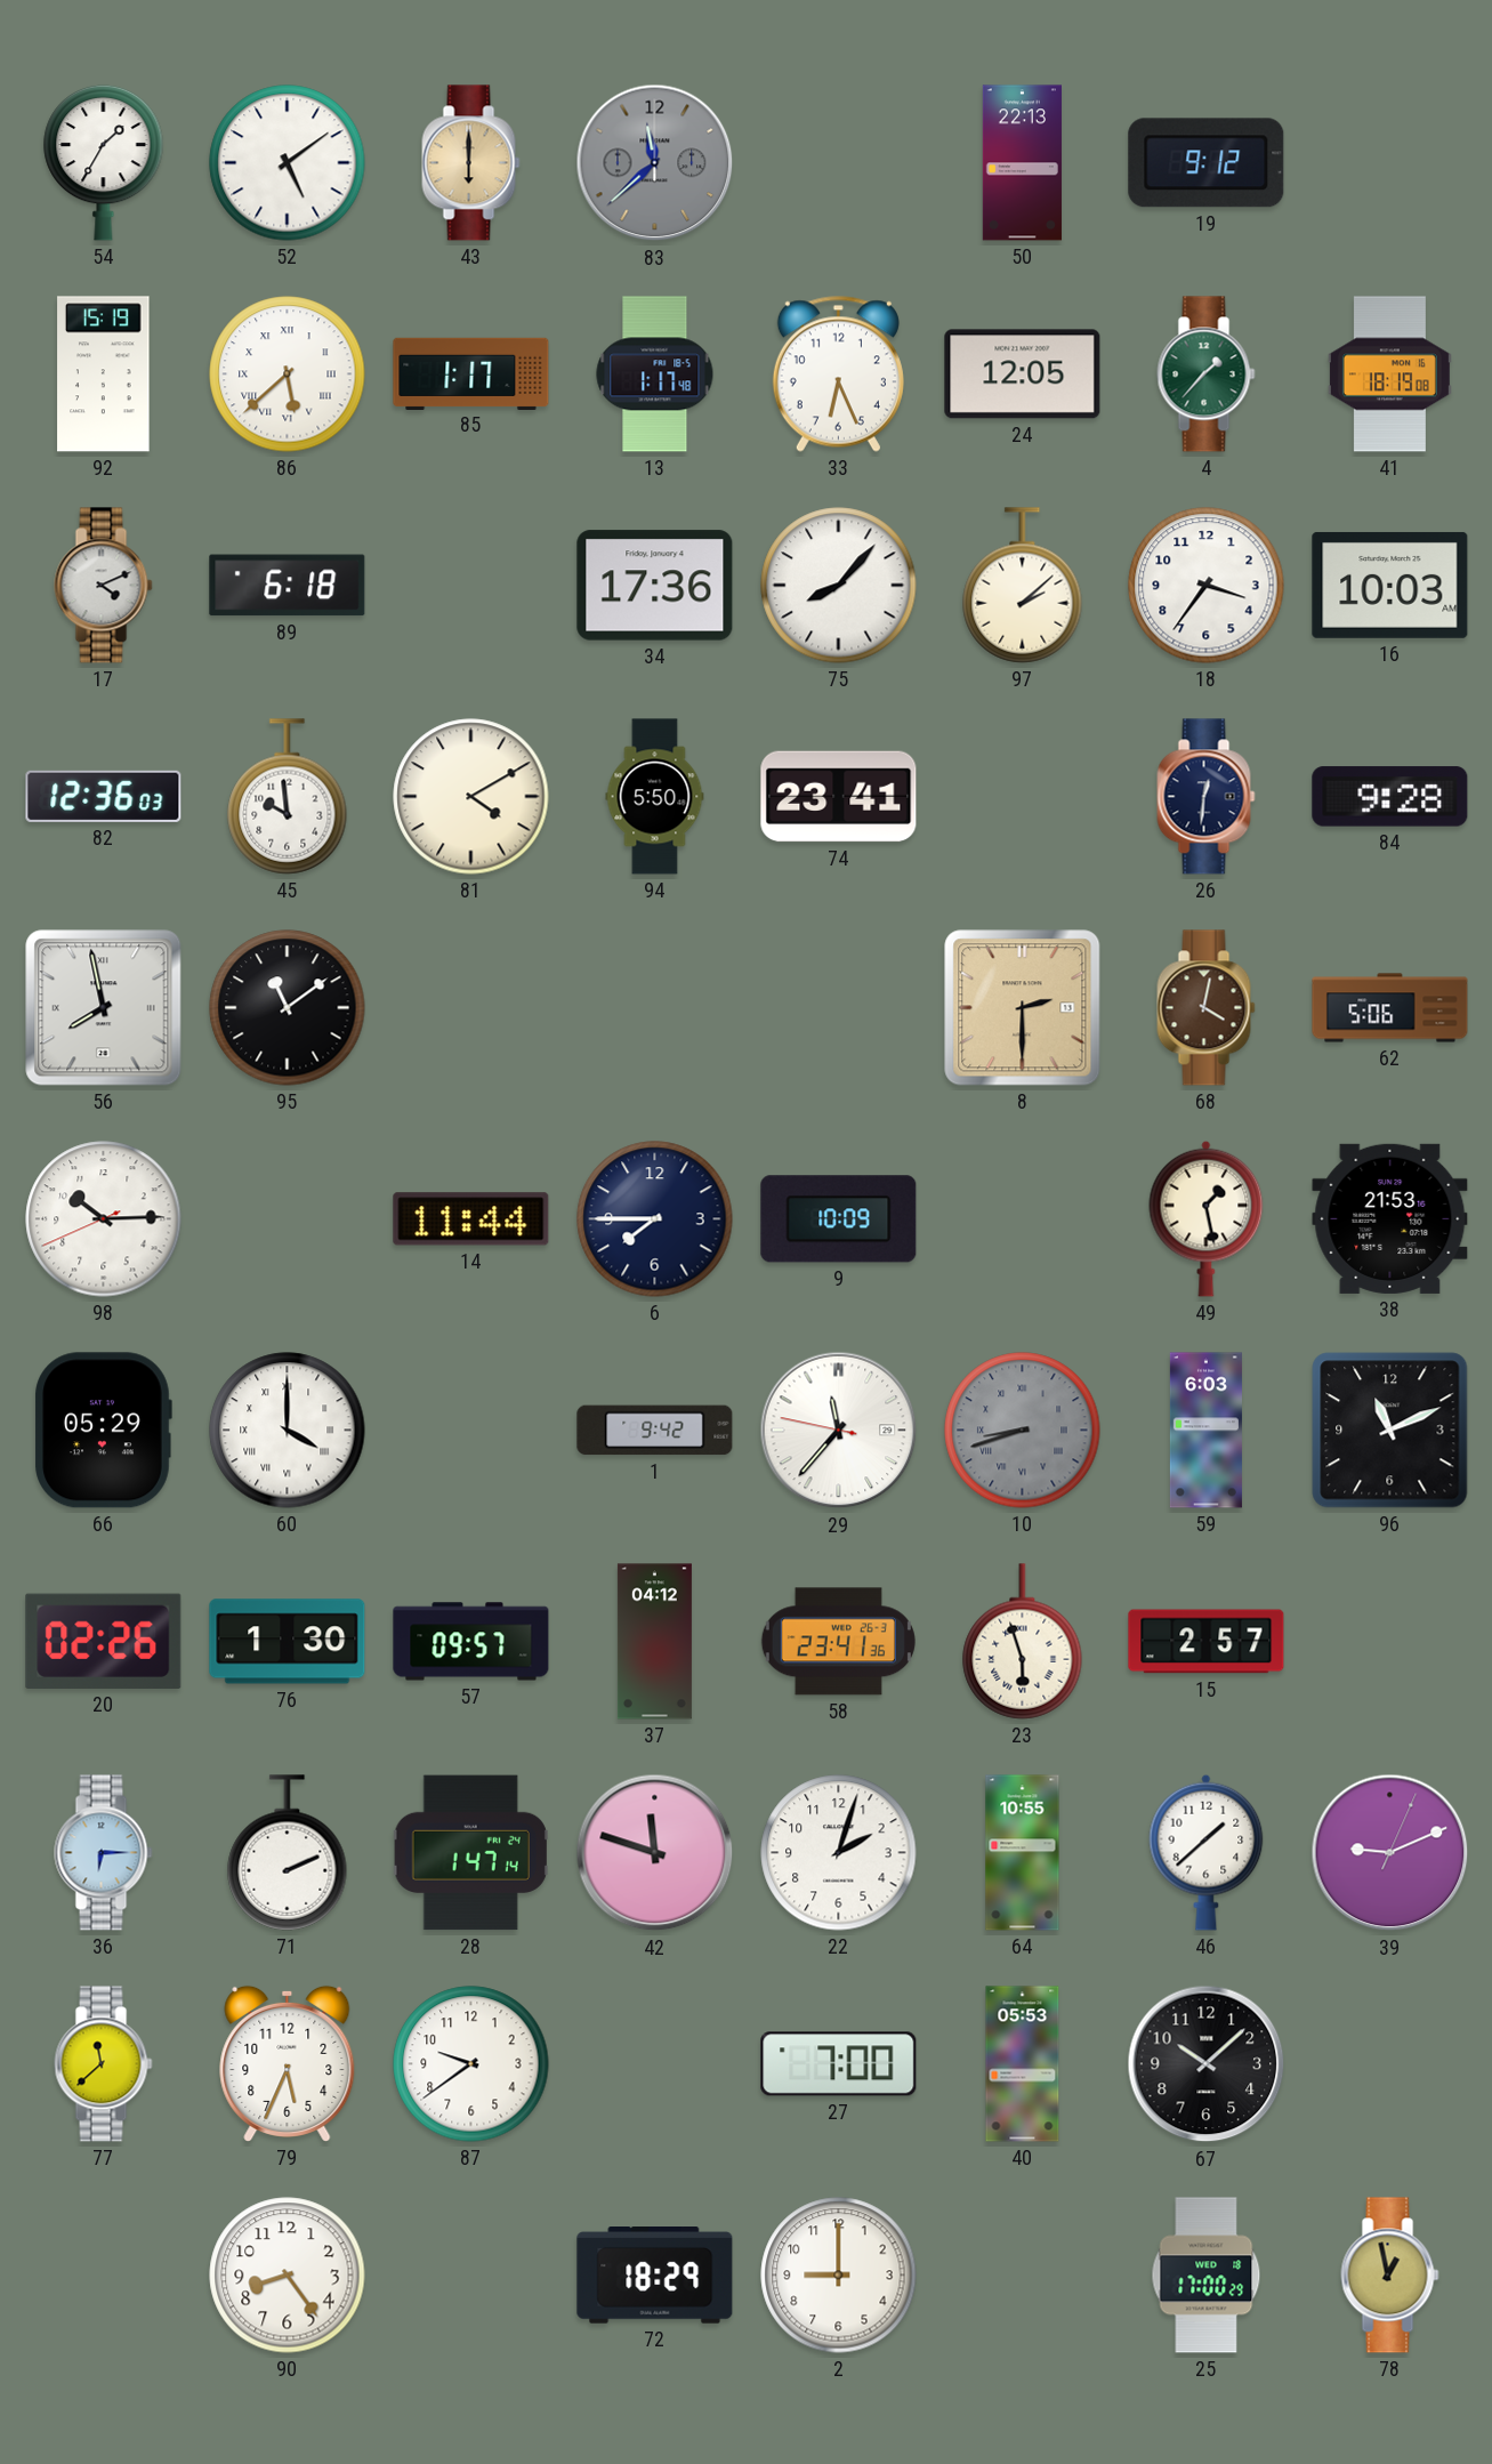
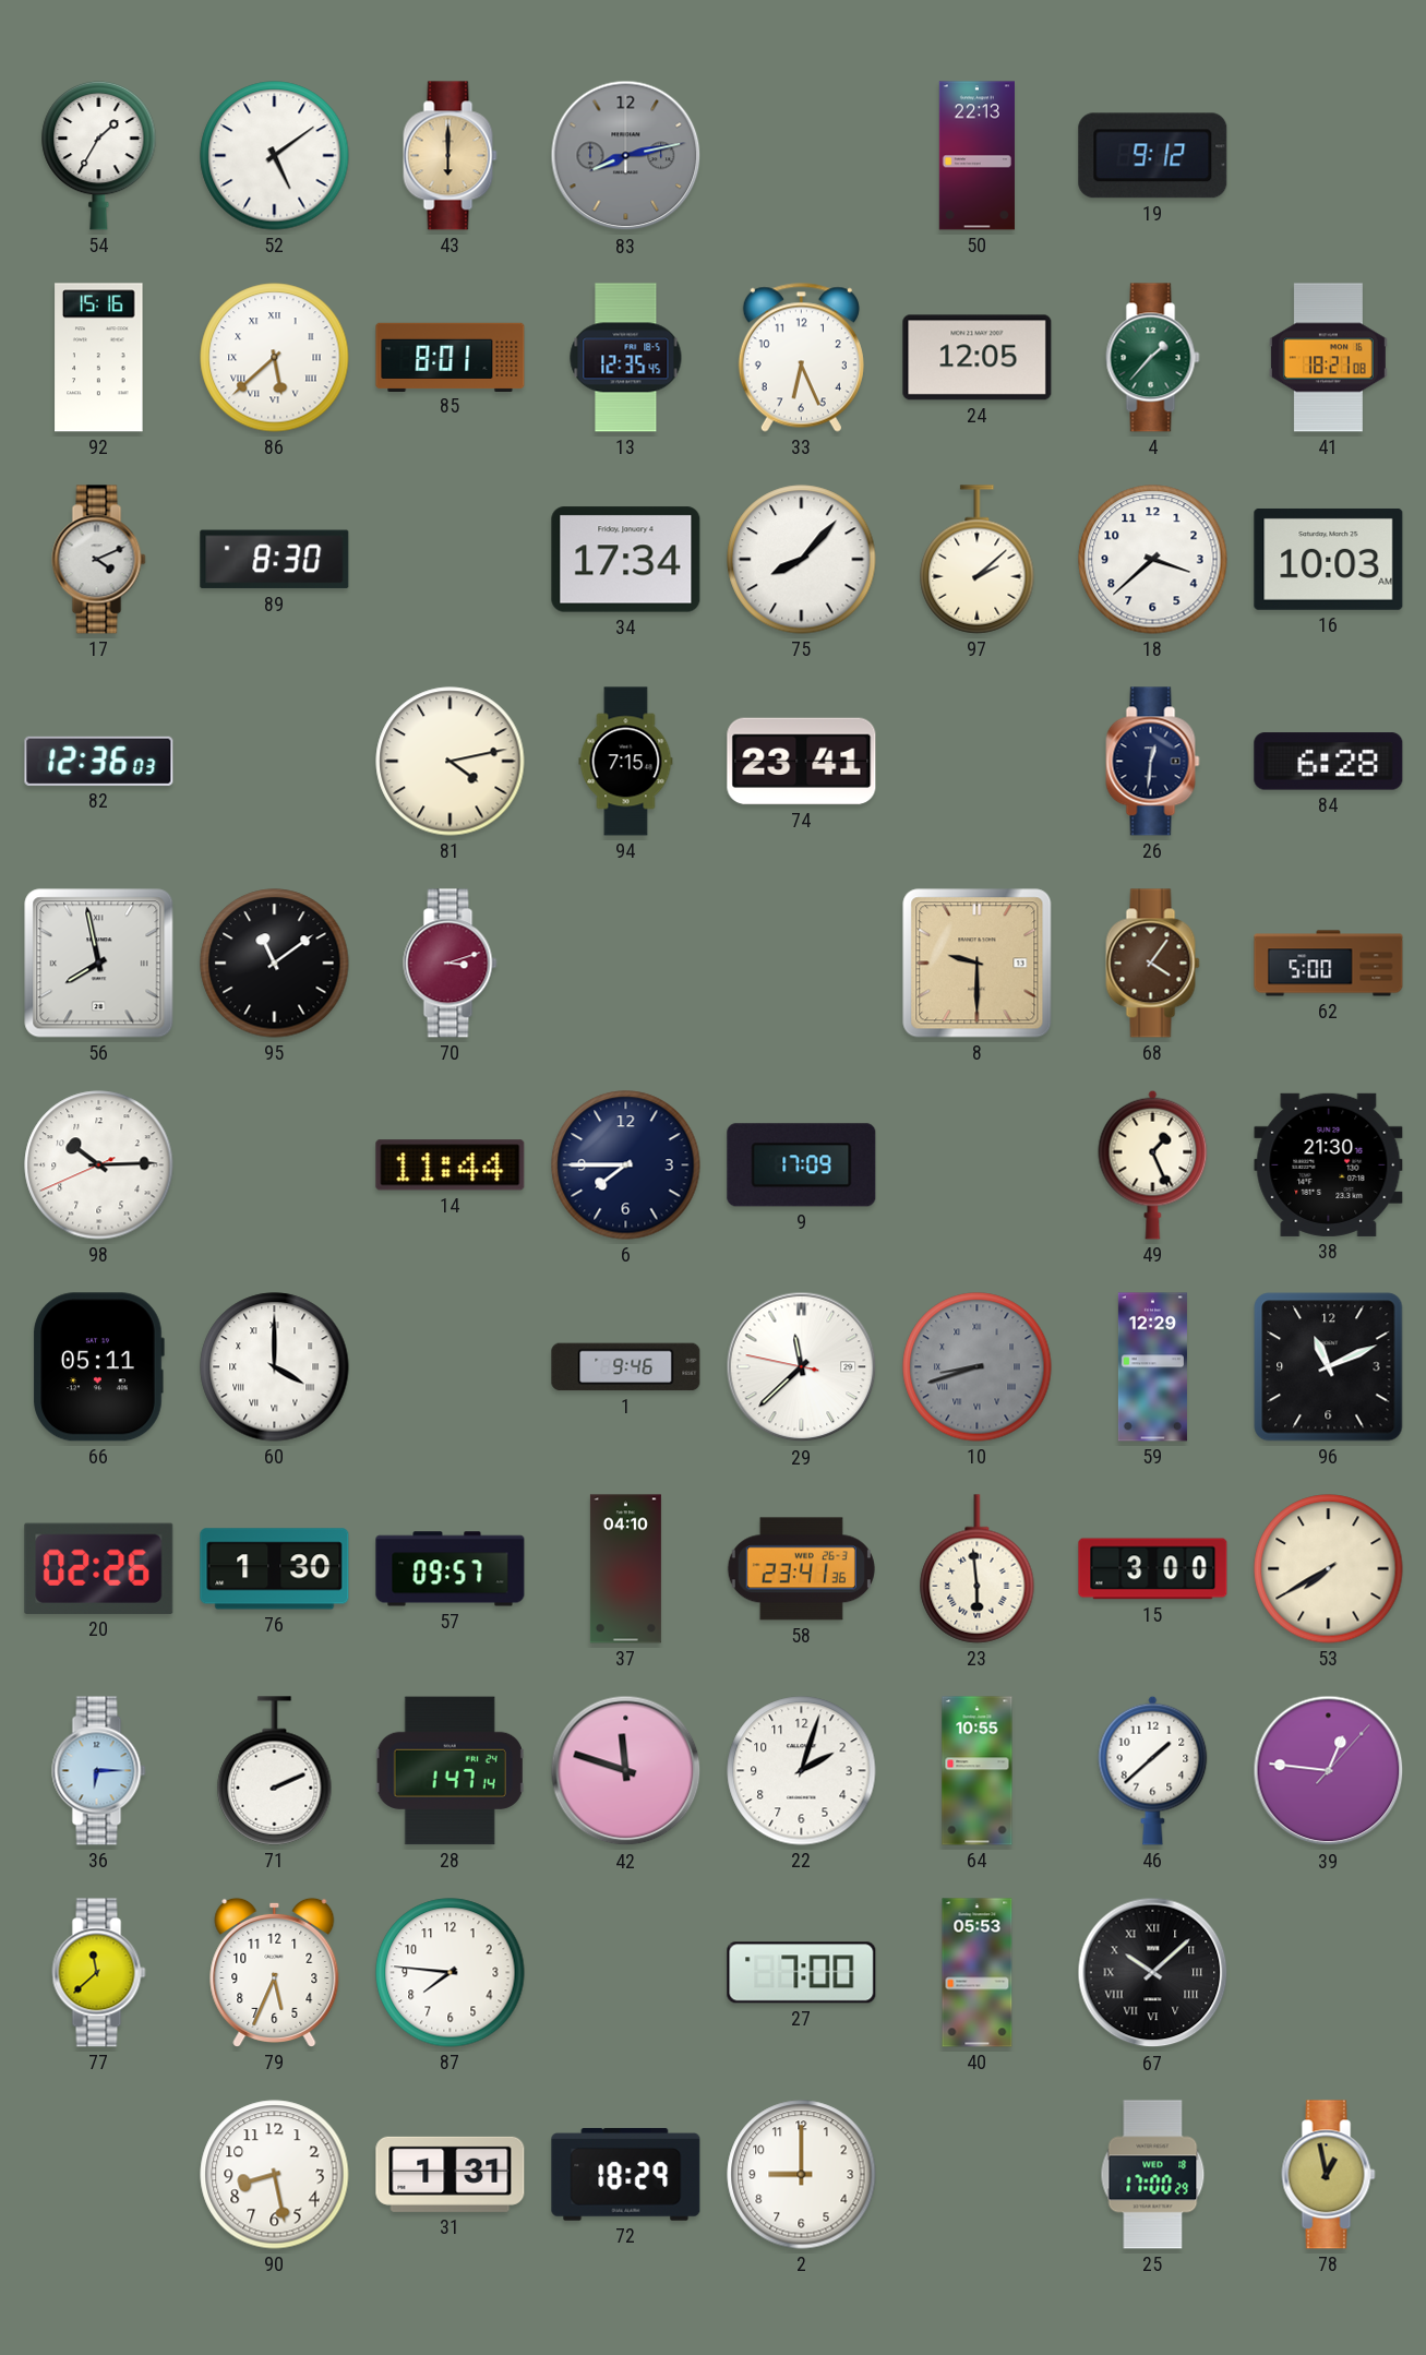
83: 11:38 -> 8:13
92: 15:19 -> 15:16
85: 1:17 -> 8:01
13: 1:17 -> 12:35
41: 18:19 -> 18:21
89: 6:18 -> 8:30
34: 17:36 -> 17:34
18: 3:36 -> 3:38
45: 9:59 -> none
81: 4:10 -> 4:13
94: 5:50 -> 7:15
84: 9:28 -> 6:28
70: none -> 3:12
8: 2:30 -> 9:30
68: 4:02 -> 4:06
62: 5:06 -> 5:00
9: 10:09 -> 17:09
49: 1:28 -> 1:26
38: 21:53 -> 21:30
66: 05:29 -> 05:11
1: 9:42 -> 9:46
29: 11:36 -> 11:37
59: 6:03 -> 12:29
37: 04:12 -> 04:10
23: 5:57 -> 5:59
15: 2:57 -> 3:00
53: none -> 7:40
39: 9:11 -> 12:46
87: 9:39 -> 7:46
67 numerals: Arabic -> Roman
90: 8:24 -> 8:28
31: none -> 1:31
